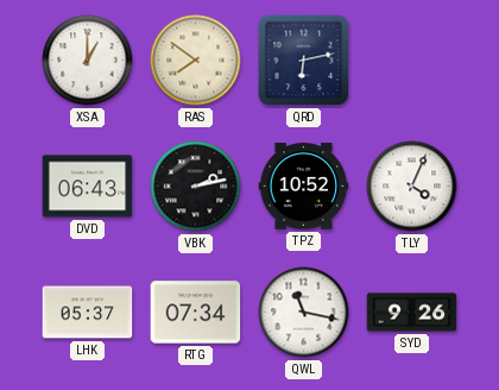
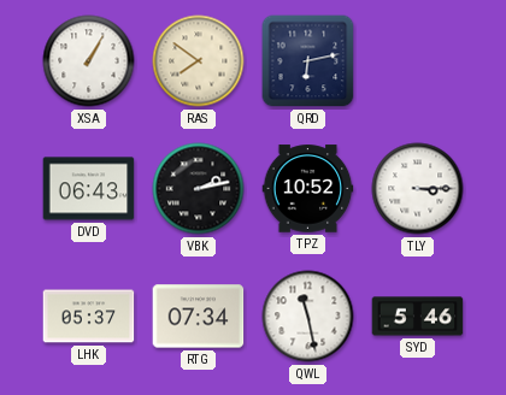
XSA: 1:00 -> 1:05
TLY: 4:04 -> 3:15
QWL: 11:17 -> 11:28
SYD: 9:26 -> 5:46
